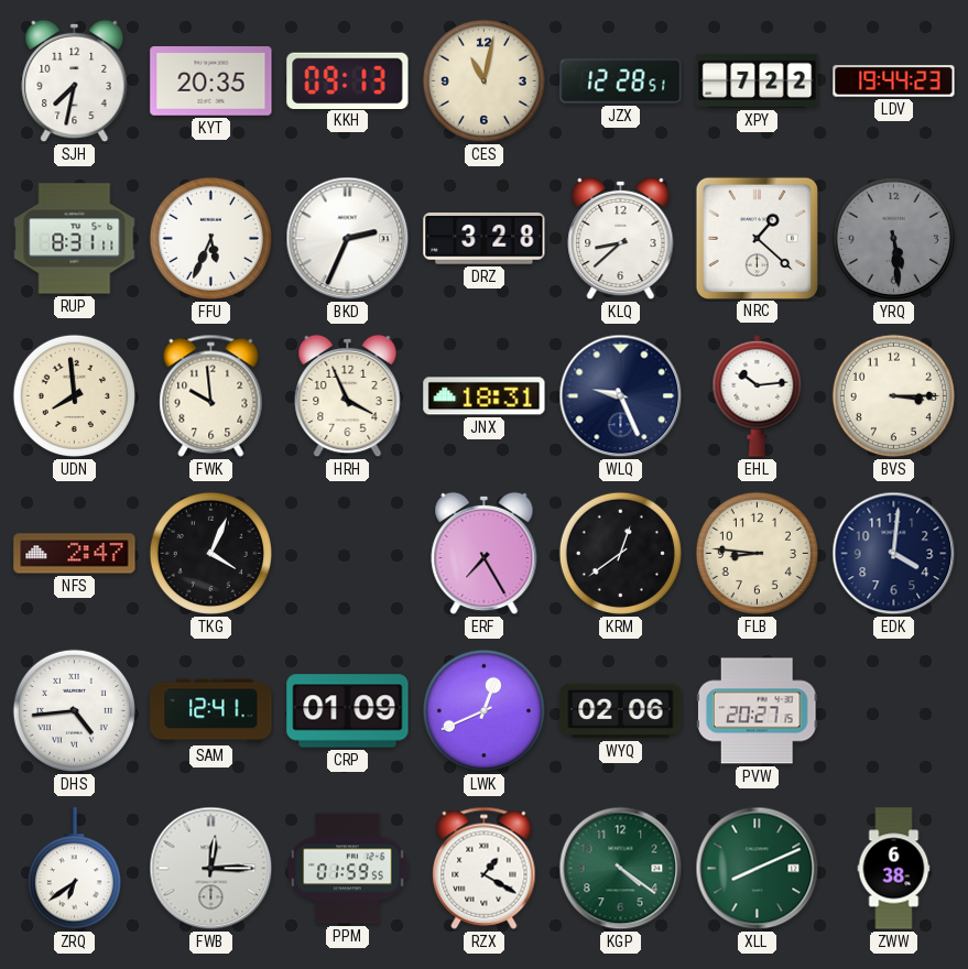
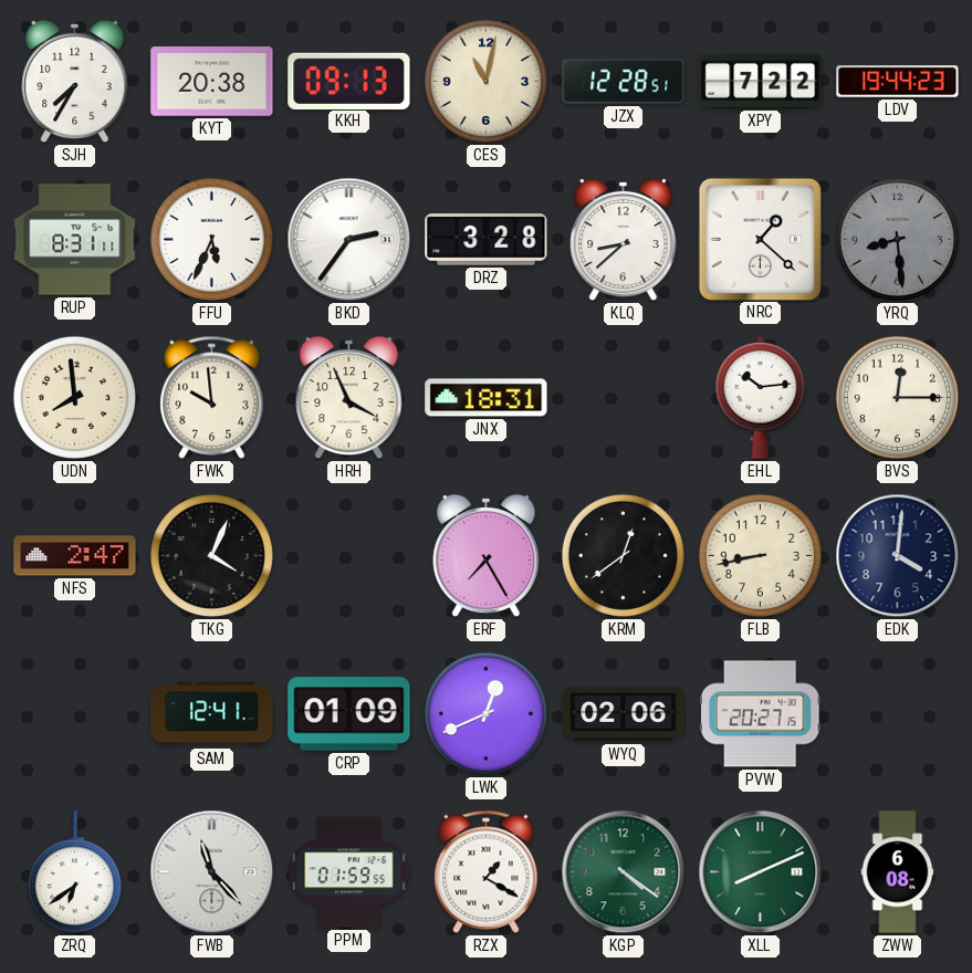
SJH: 7:32 -> 7:35
KYT: 20:35 -> 20:38
BKD: 2:34 -> 2:36
YRQ: 5:29 -> 8:29
WLQ: 9:26 -> none
BVS: 3:15 -> 12:15
FLB: 8:46 -> 8:43
DHS: 4:44 -> none
FWB: 12:15 -> 11:23
ZWW: 6:38 -> 6:08
